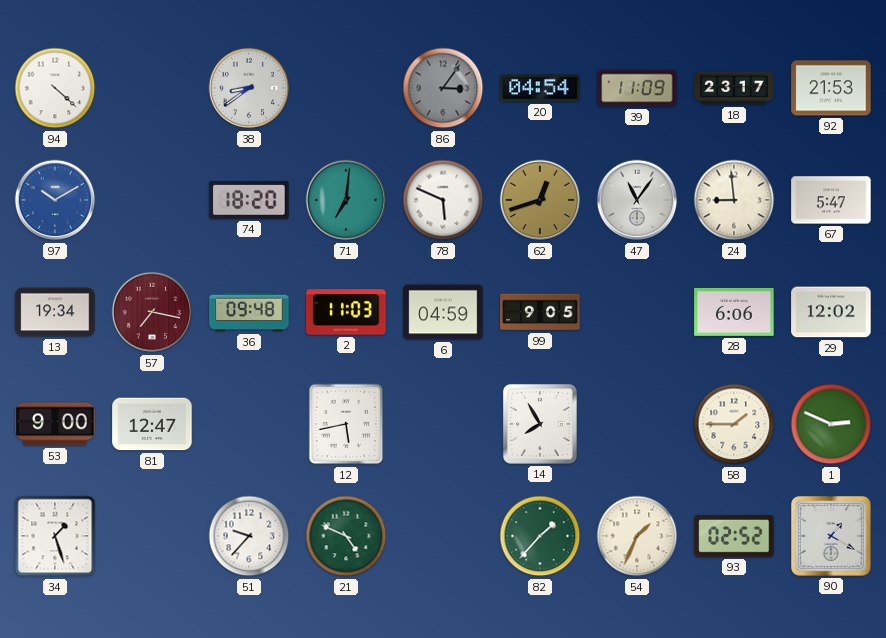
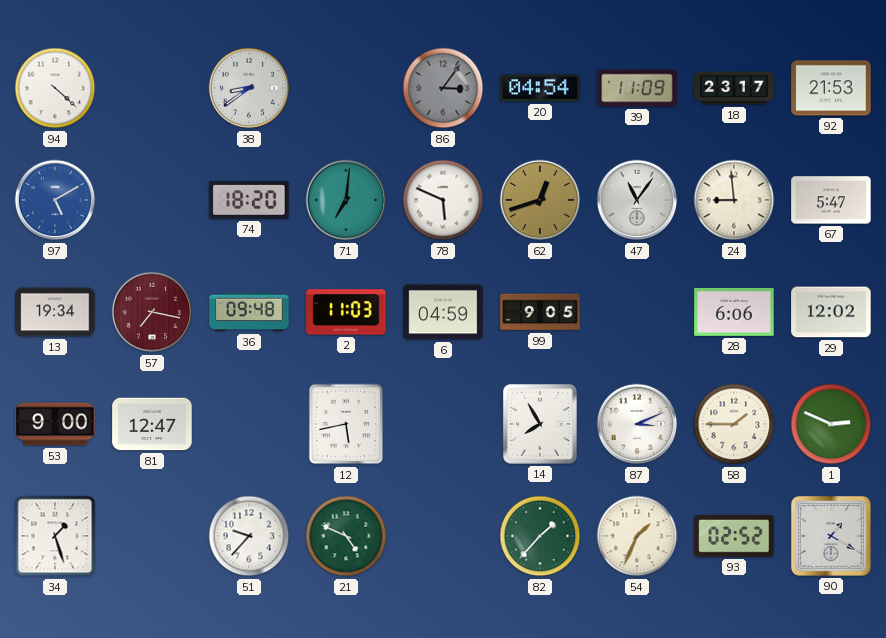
97: 10:10 -> 5:10
87: none -> 3:11
